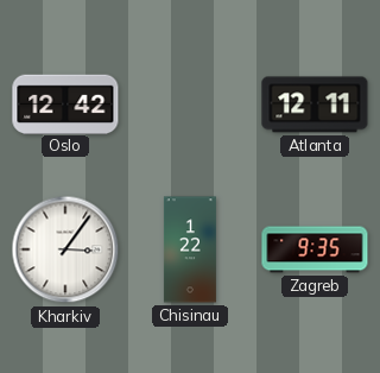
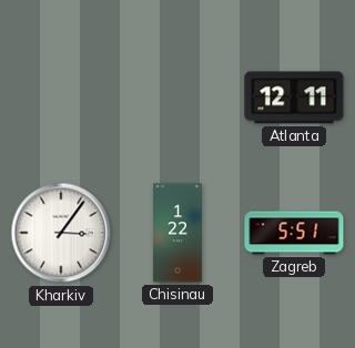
Oslo: 12:42 -> none
Zagreb: 9:35 -> 5:51
